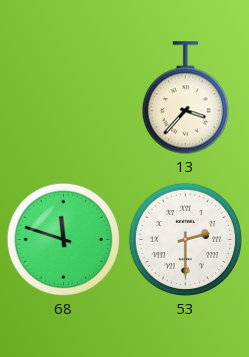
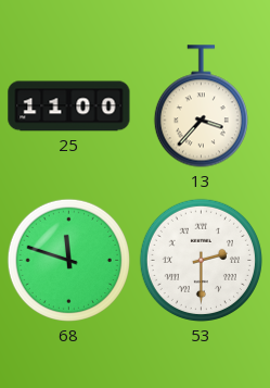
25: none -> 11:00
